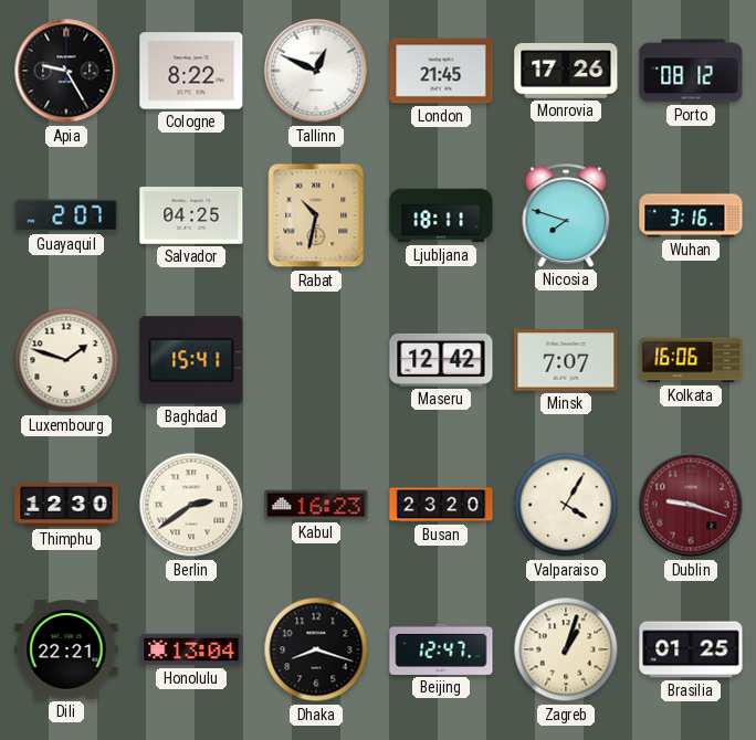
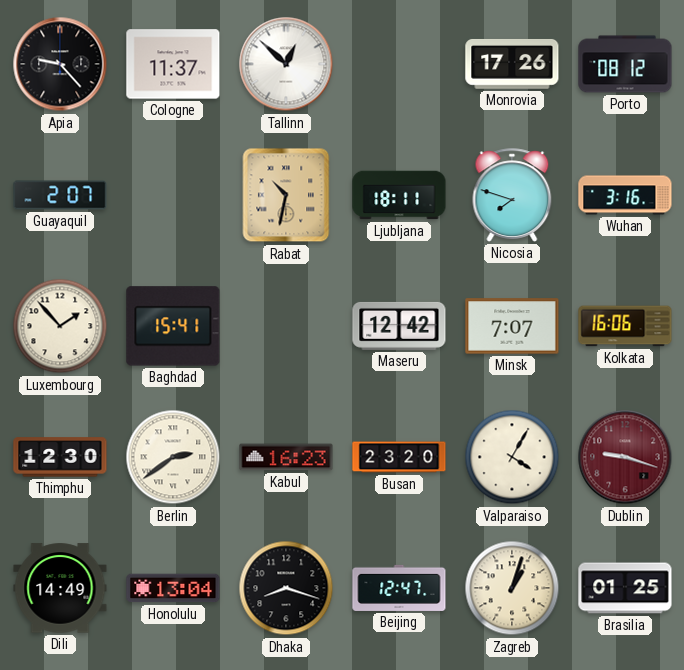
Apia: 9:25 -> 9:23
Cologne: 8:22 -> 11:37
Tallinn: 12:49 -> 12:52
London: 21:45 -> none
Salvador: 04:25 -> none
Luxembourg: 1:48 -> 1:53
Dili: 22:21 -> 14:49
